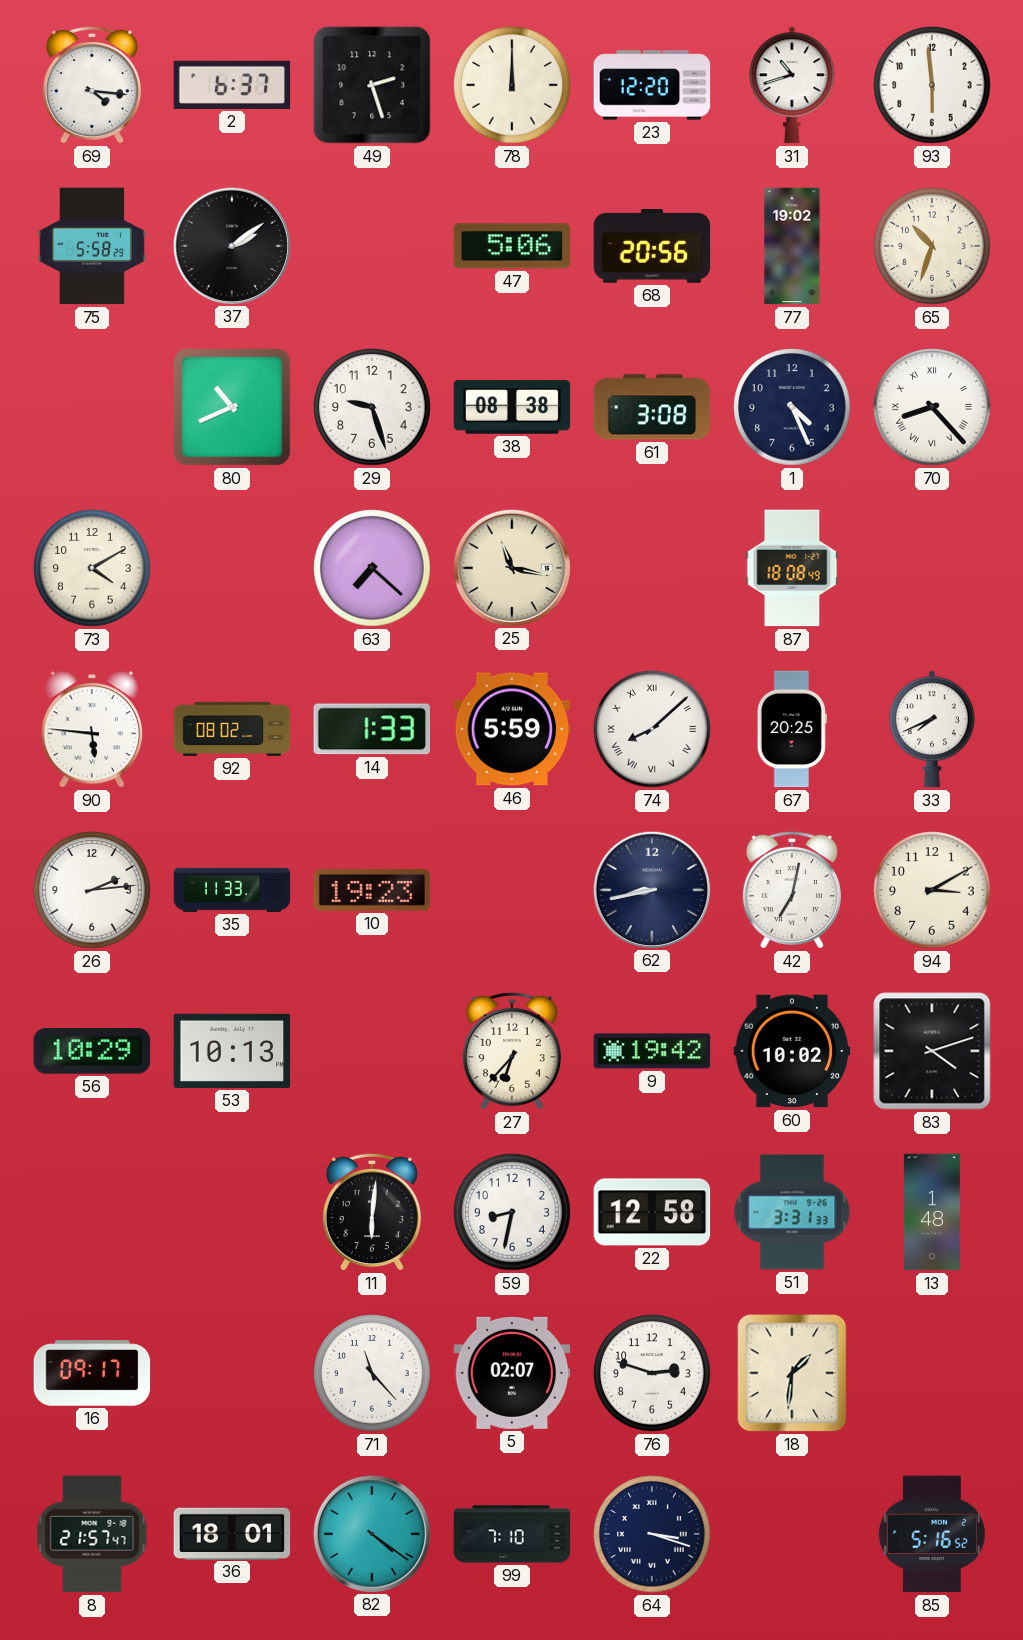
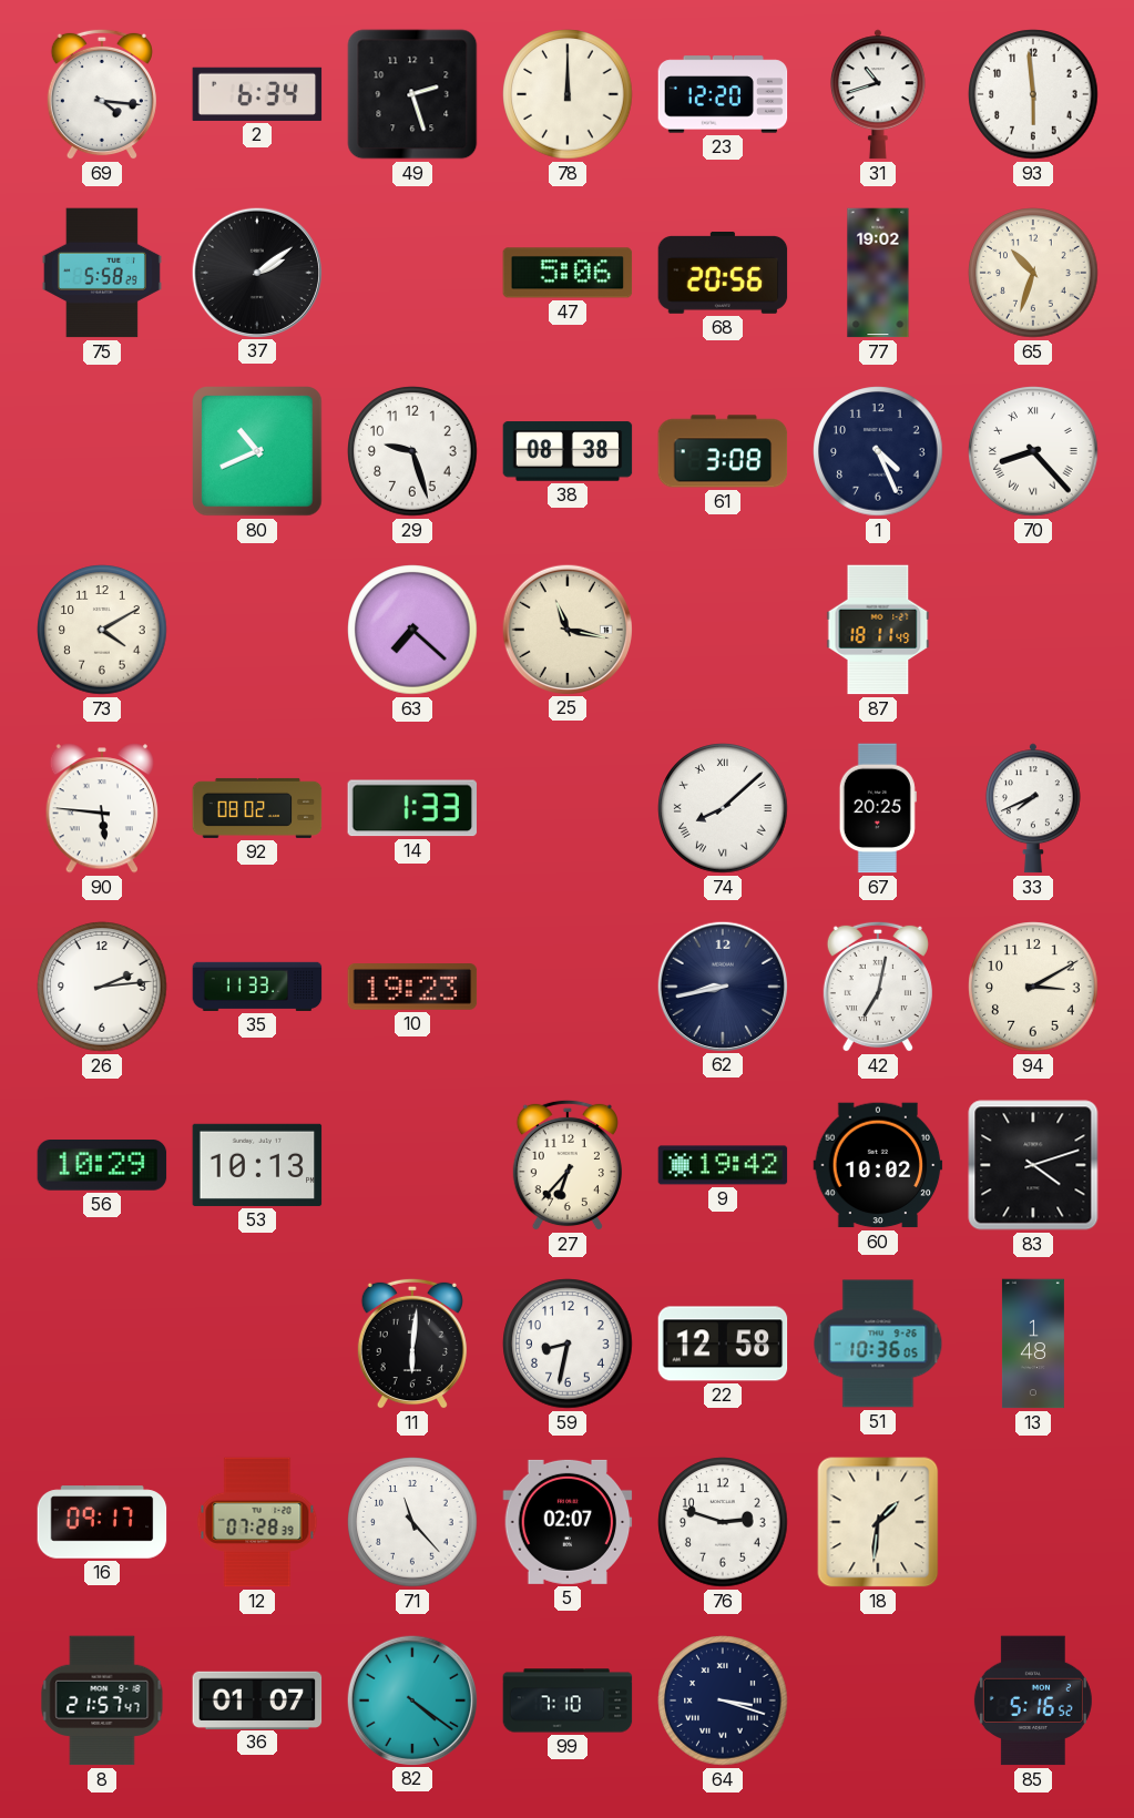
2: 6:37 -> 6:34
87: 18:08 -> 18:11
46: 5:59 -> none
51: 3:31 -> 10:36
12: none -> 07:28
36: 18:01 -> 01:07
